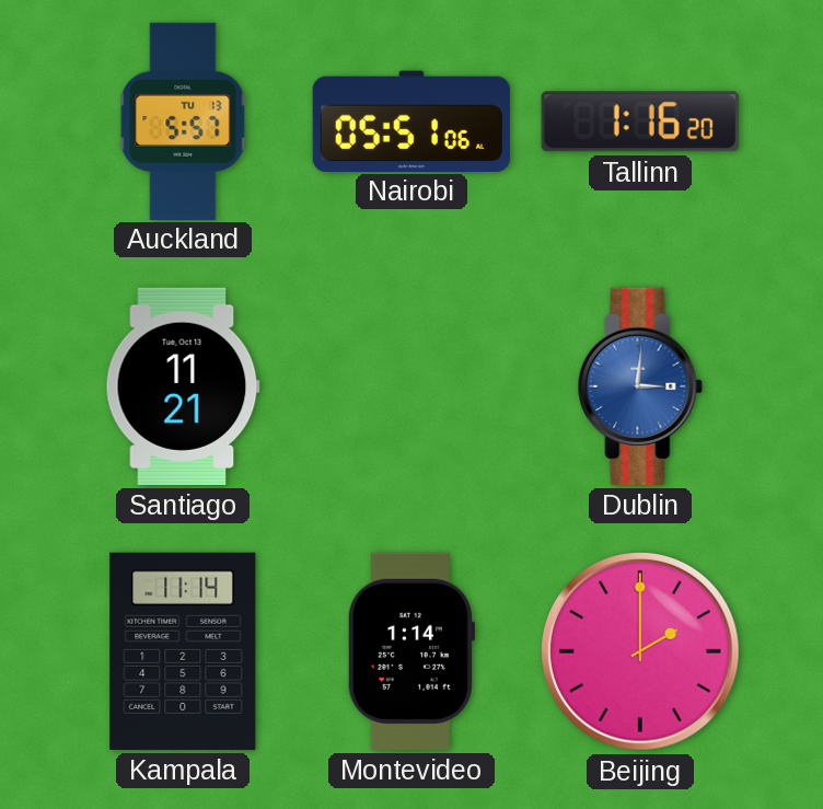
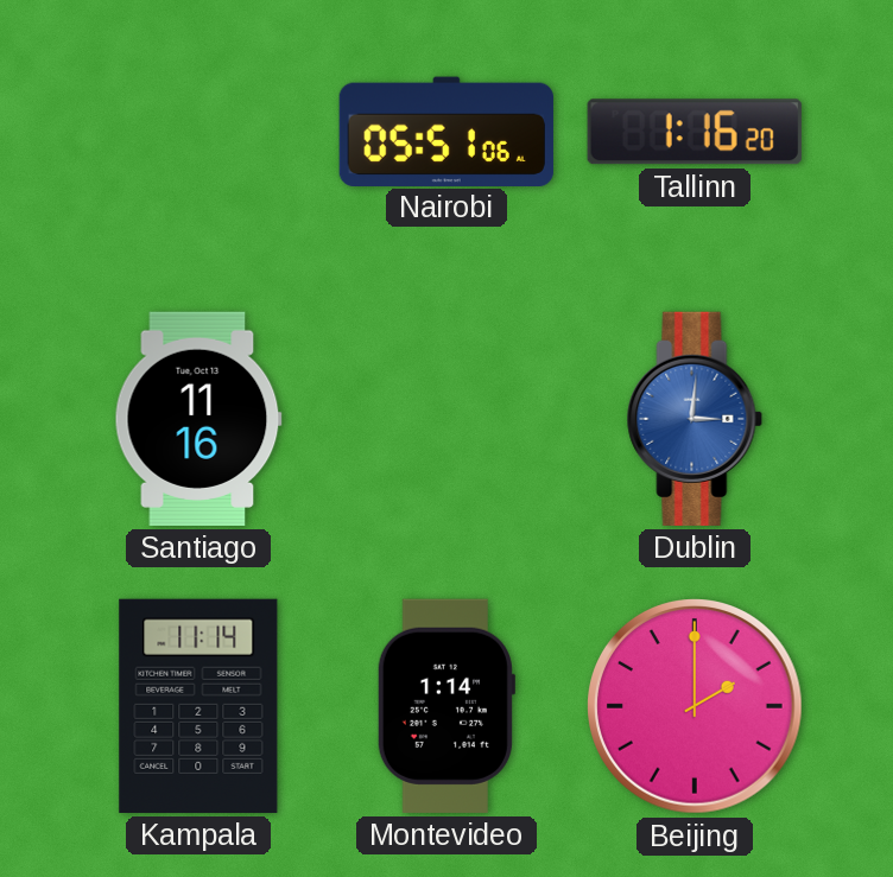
Auckland: 5:57 -> none
Santiago: 11:21 -> 11:16
